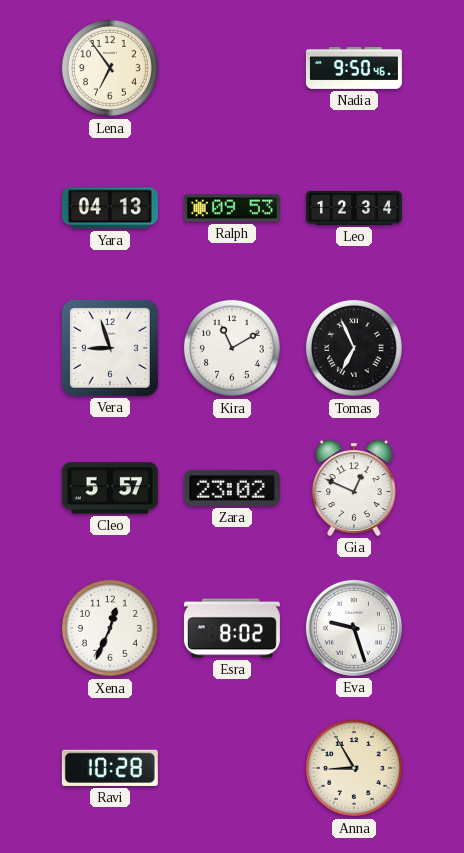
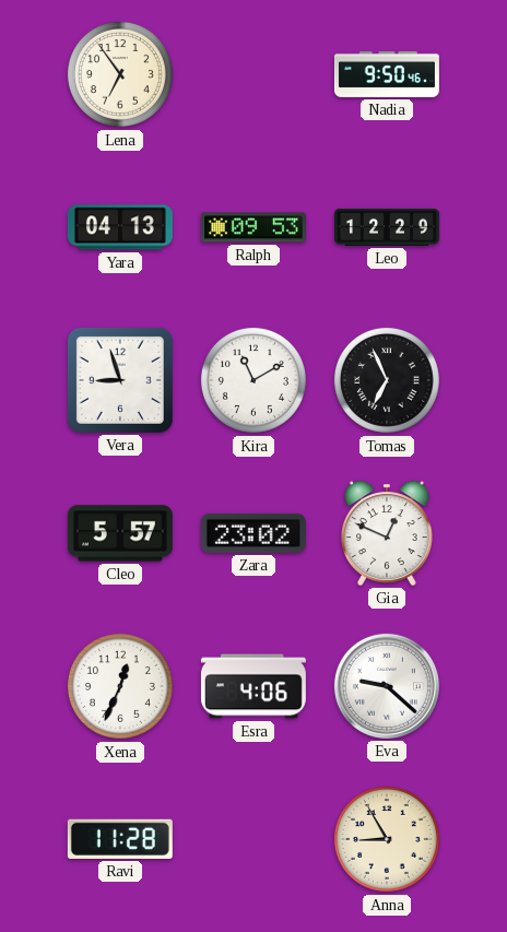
Leo: 12:34 -> 12:29
Esra: 8:02 -> 4:06
Eva: 9:27 -> 9:22
Ravi: 10:28 -> 11:28
